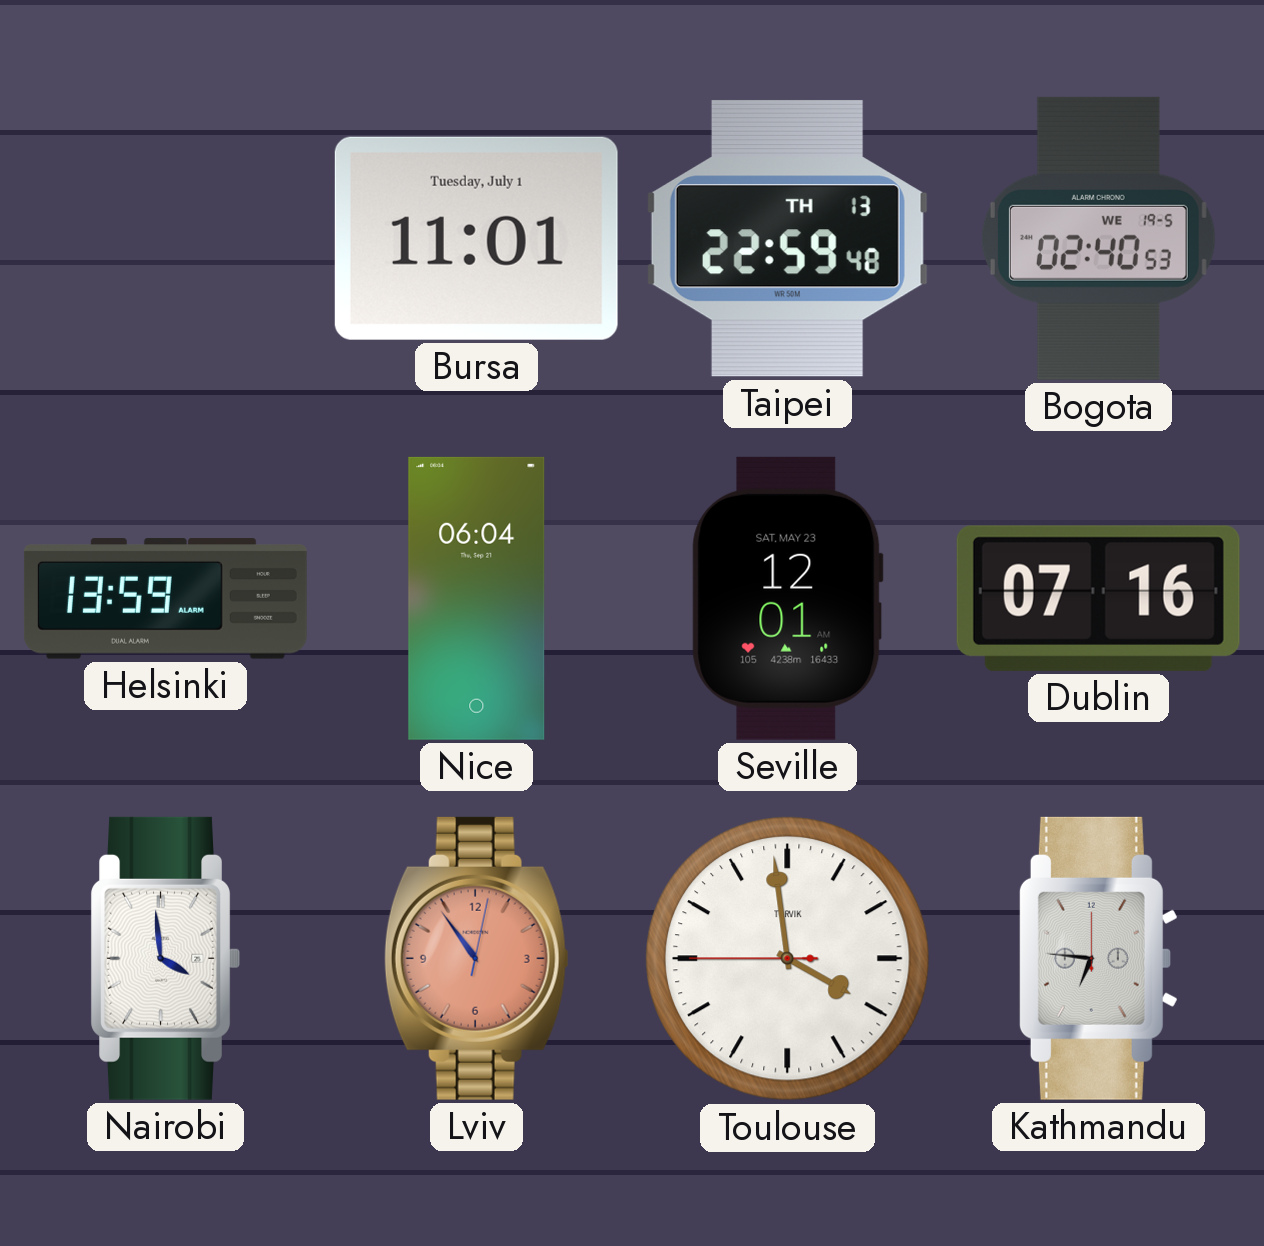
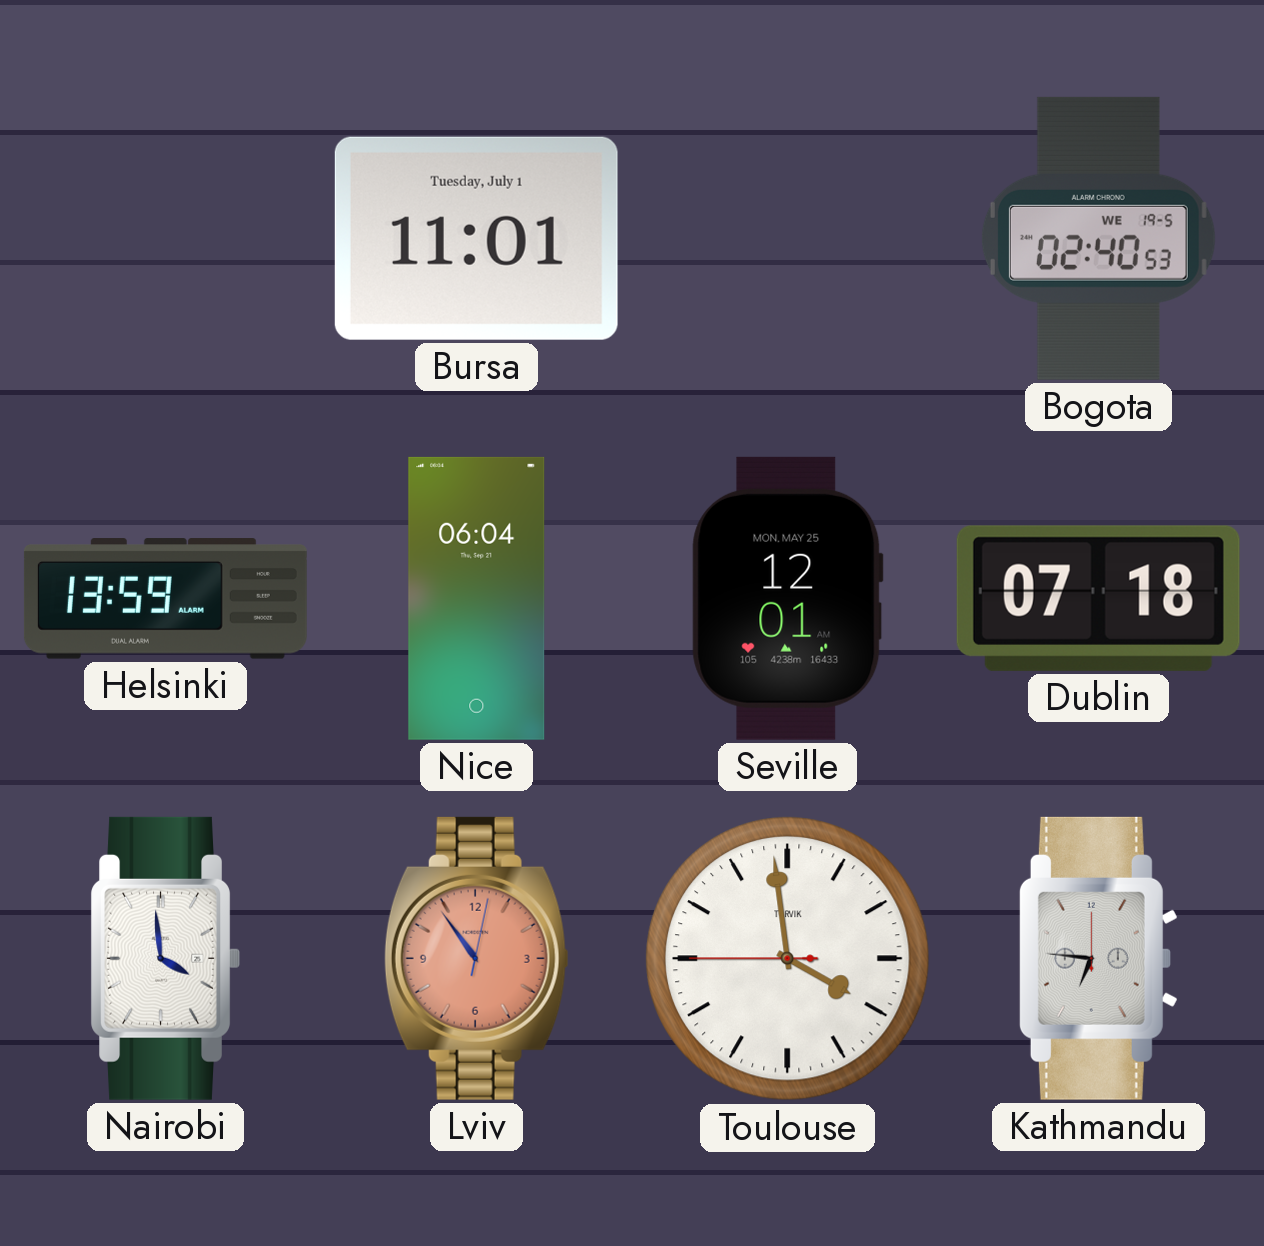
Taipei: 22:59 -> none
Seville date: SAT, MAY 23 -> MON, MAY 25
Dublin: 07:16 -> 07:18
